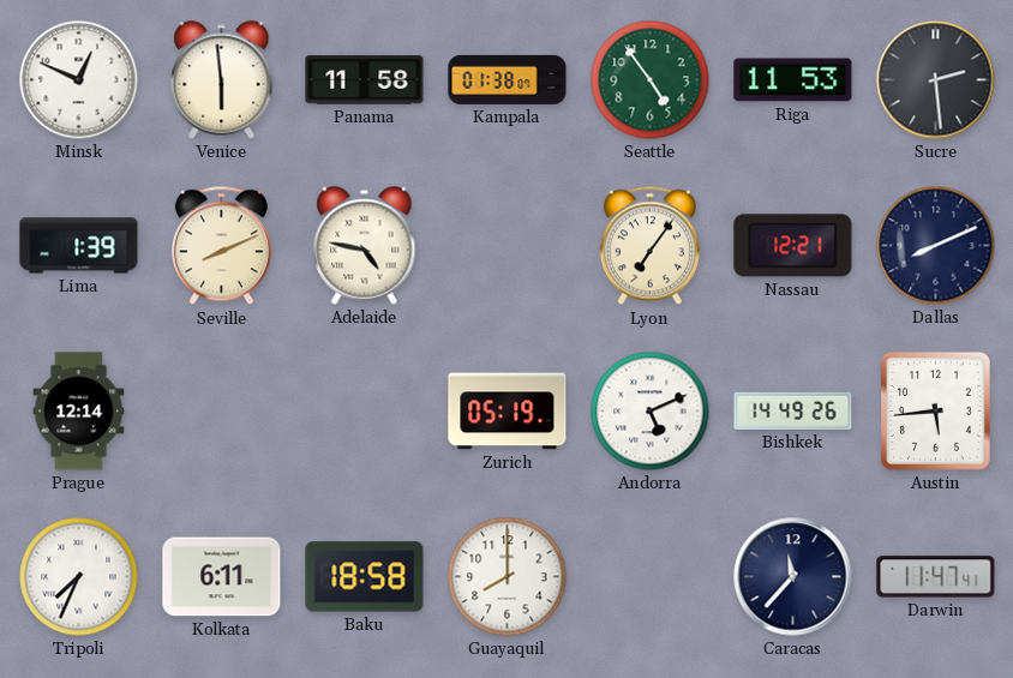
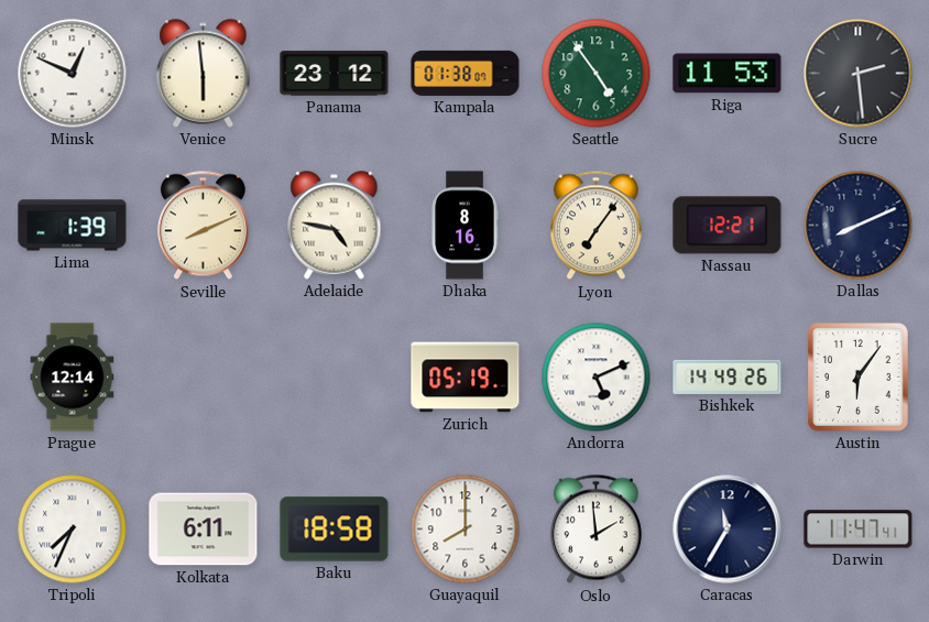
Panama: 11:58 -> 23:12
Dhaka: none -> 8:16
Austin: 5:44 -> 6:06
Oslo: none -> 1:59
Caracas: 11:37 -> 11:35
